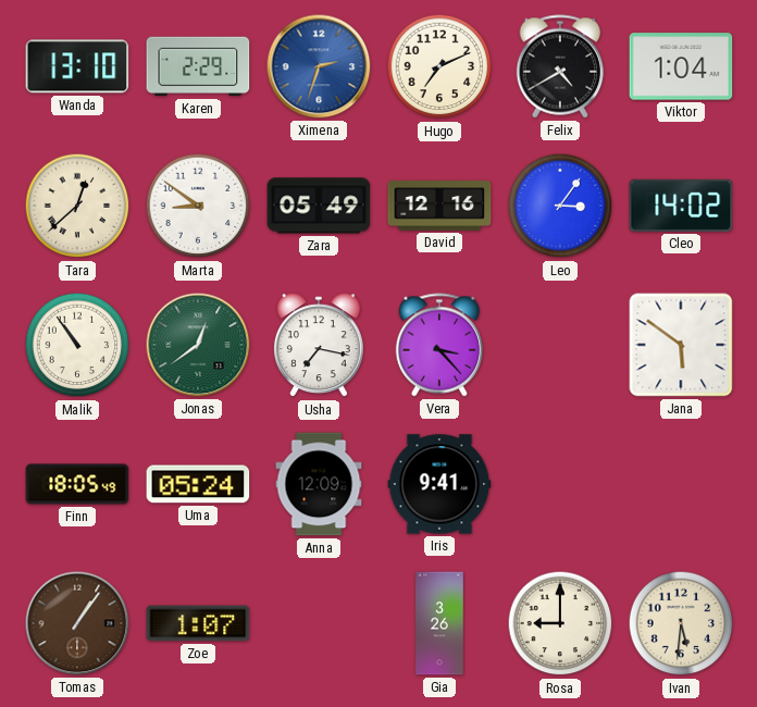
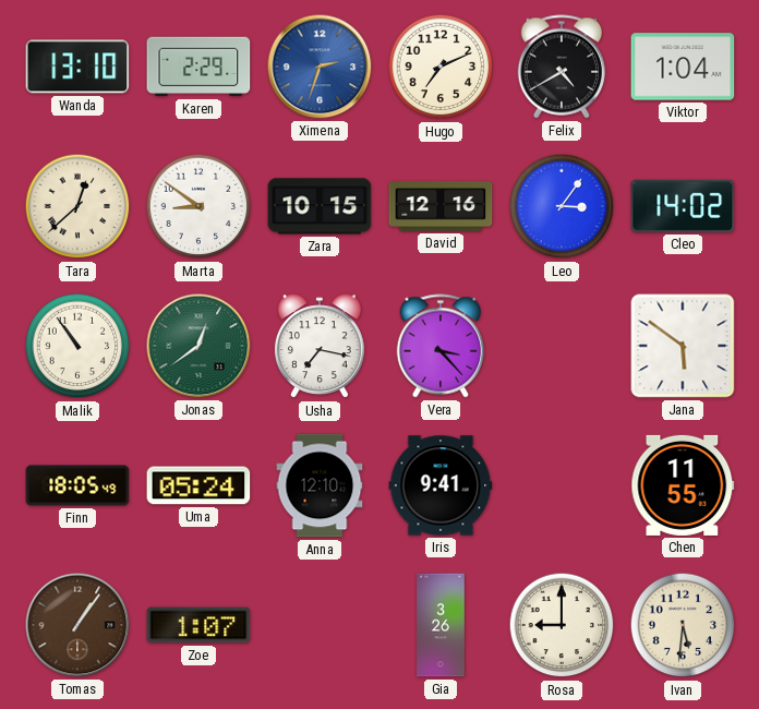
Zara: 05:49 -> 10:15
Anna: 12:09 -> 12:10
Chen: none -> 11:55
